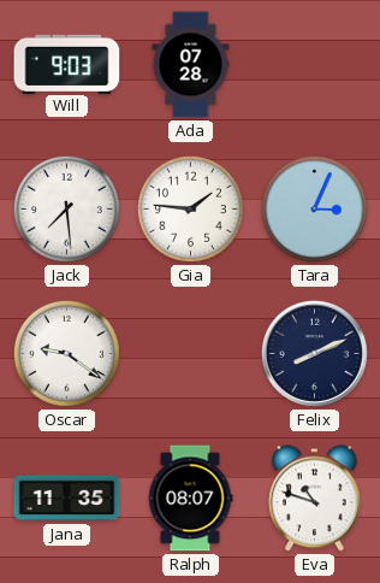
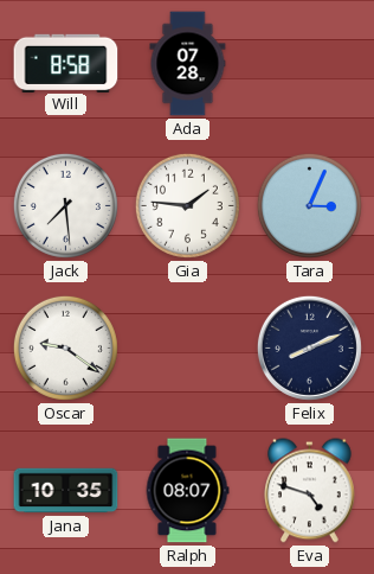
Will: 9:03 -> 8:58
Jana: 11:35 -> 10:35
Eva: 10:48 -> 4:48
